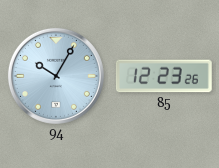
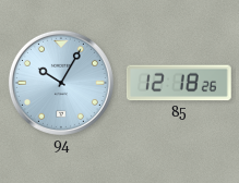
85: 12:23 -> 12:18
